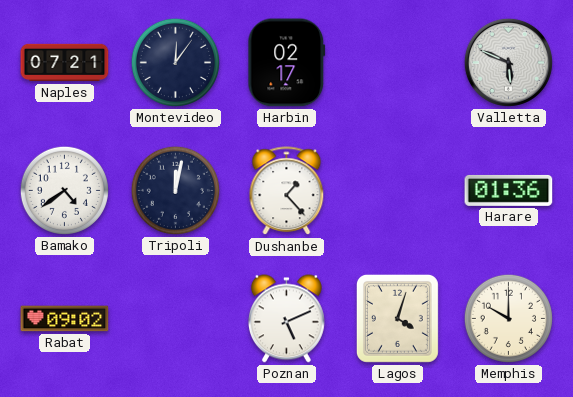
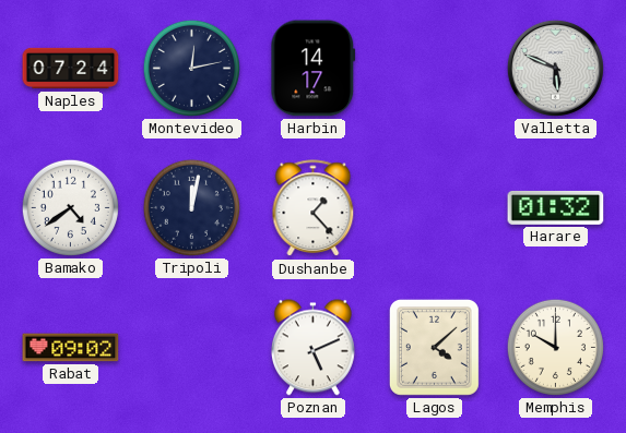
Naples: 07:21 -> 07:24
Montevideo: 12:06 -> 12:13
Harbin: 02:17 -> 14:17
Harare: 01:36 -> 01:32
Lagos: 4:03 -> 4:08
